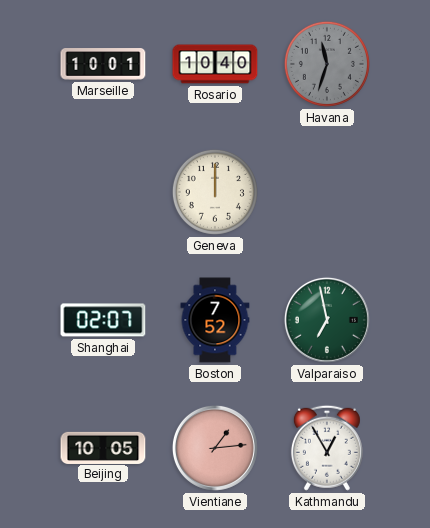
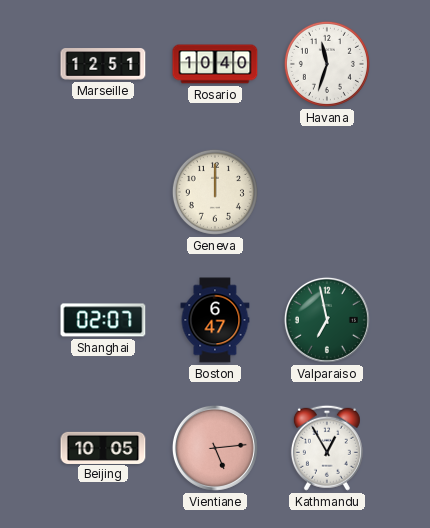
Marseille: 10:01 -> 12:51
Havana dial: grey -> white
Boston: 7:52 -> 6:47
Vientiane: 1:14 -> 5:14
